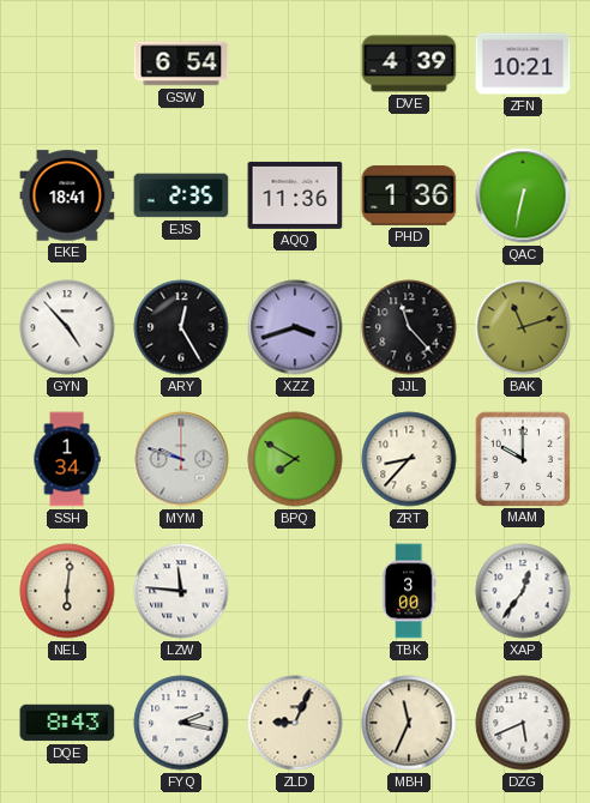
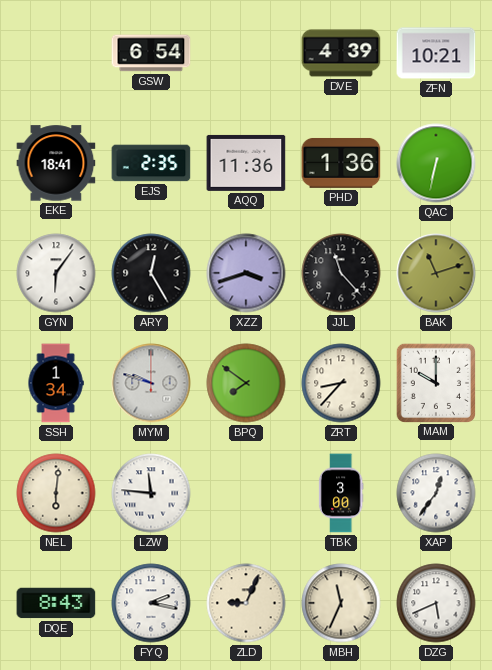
GYN: 4:53 -> 6:06
BPQ: 7:50 -> 7:51
